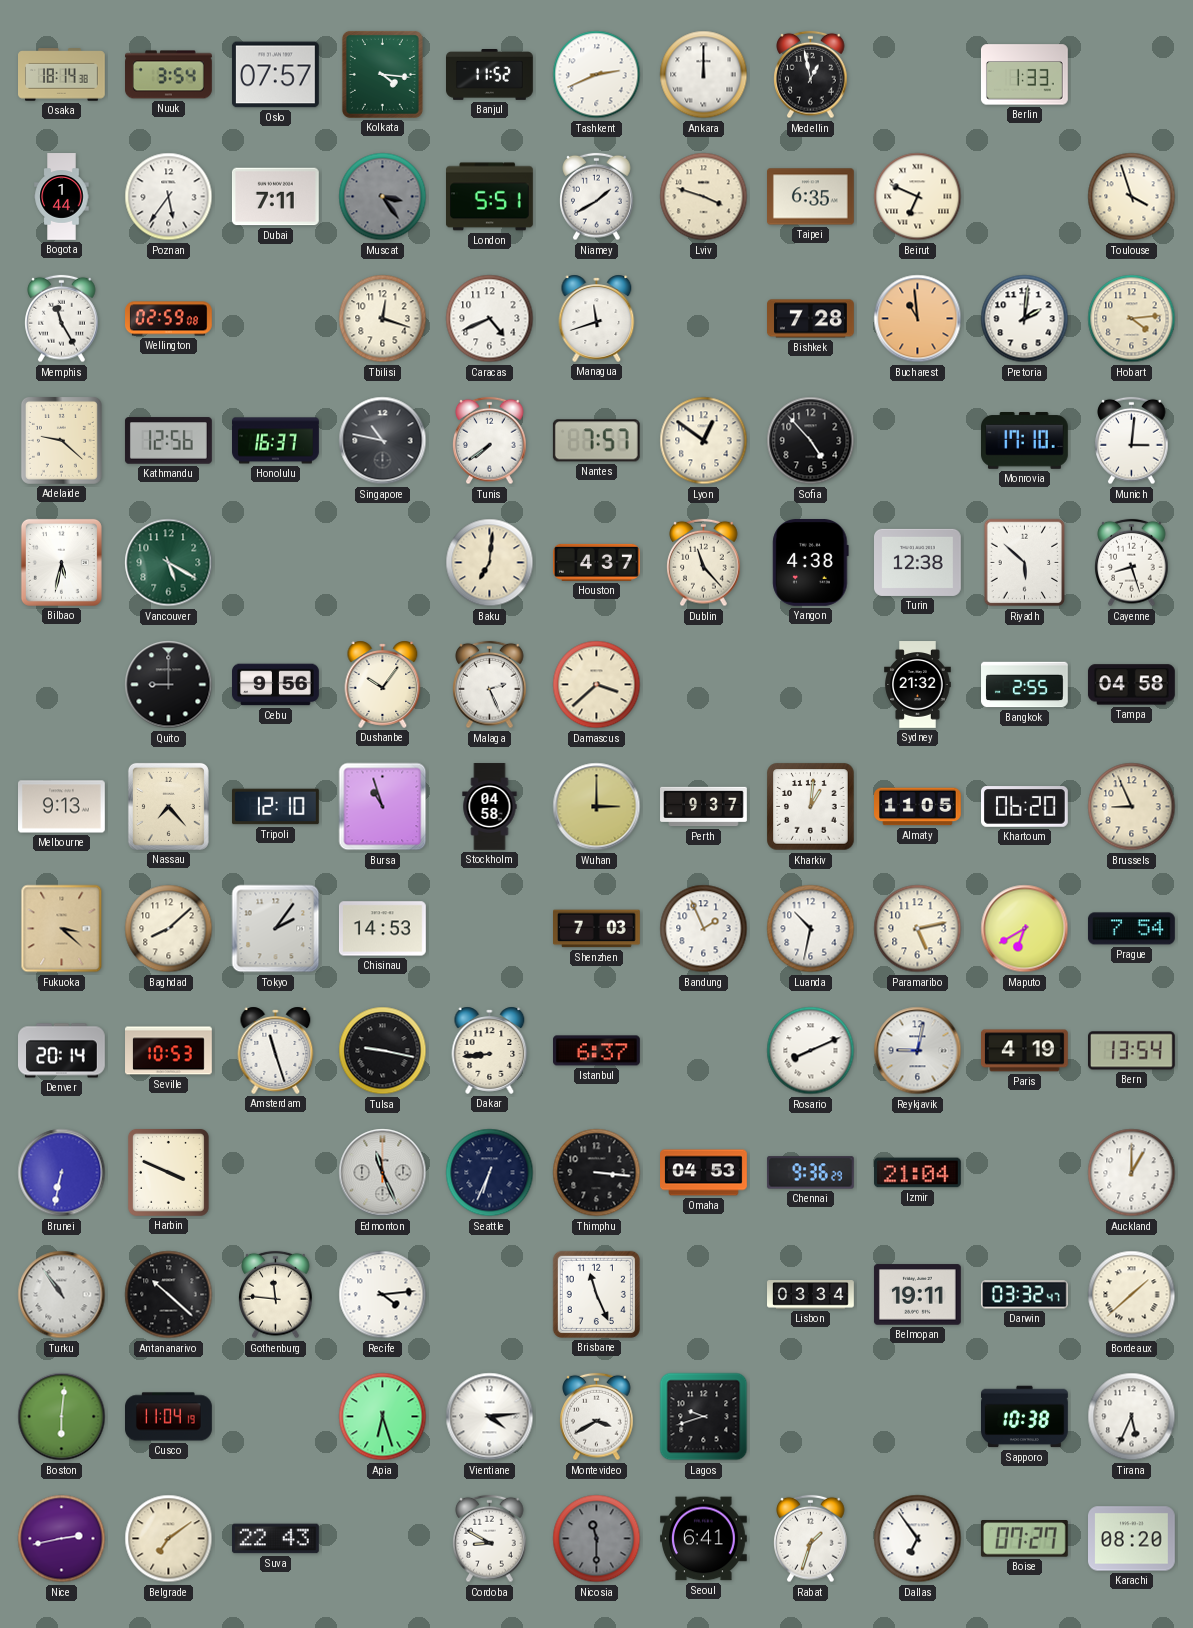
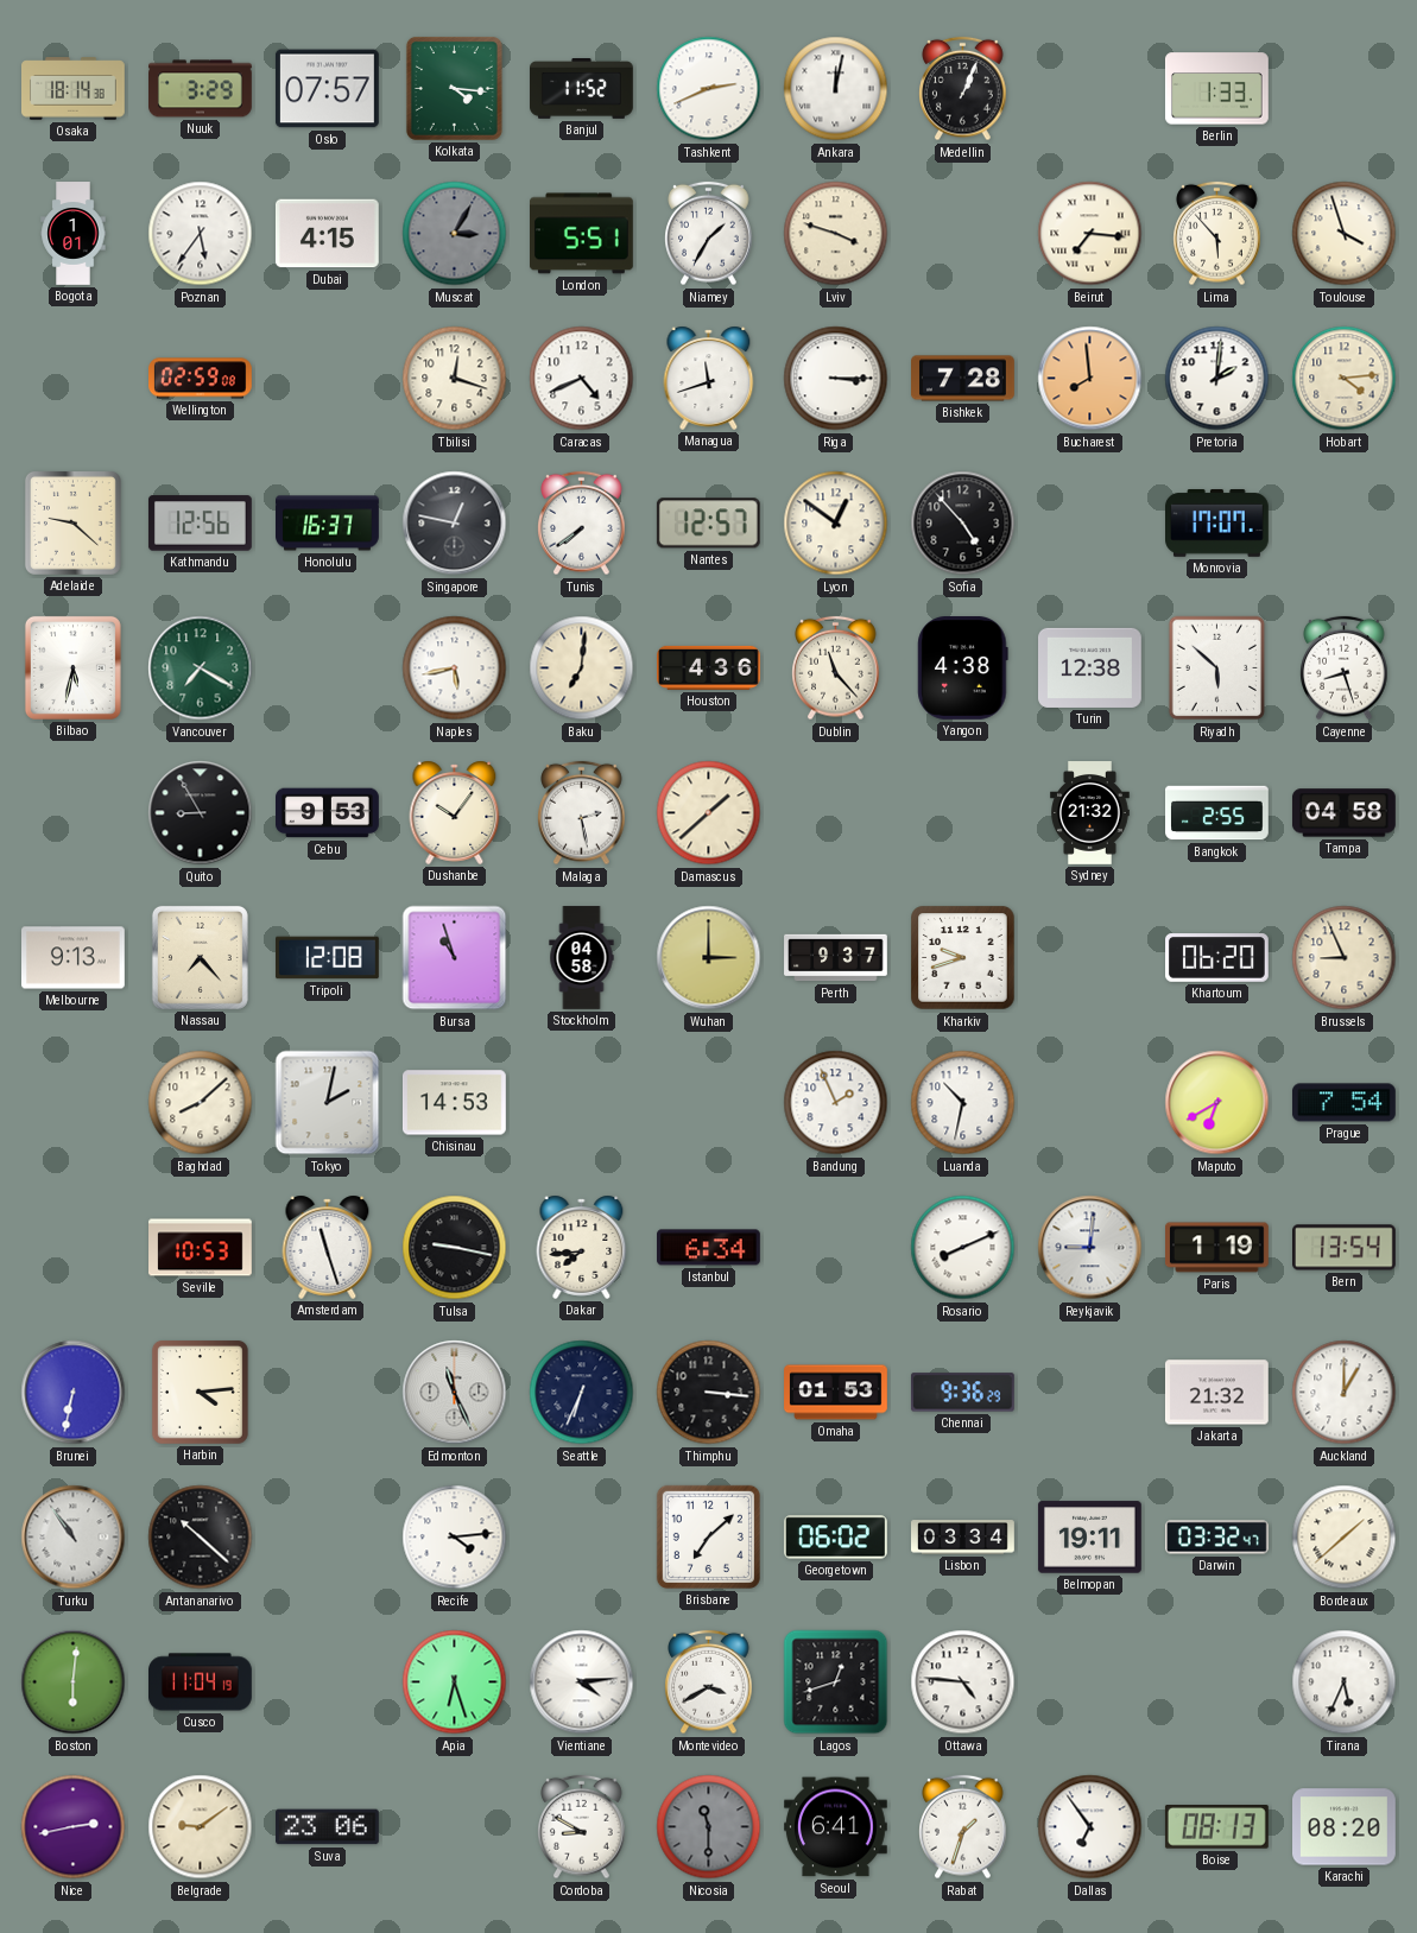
Nuuk: 3:54 -> 3:29
Ankara: 12:00 -> 12:02
Medellin: 12:58 -> 1:04
Bogota: 1:44 -> 1:01
Dubai: 7:11 -> 4:15
Muscat: 3:24 -> 3:05
Niamey: 1:40 -> 1:35
Taipei: 6:35 -> none
Beirut: 6:49 -> 7:16
Lima: none -> 5:53
Memphis: 11:25 -> none
Riga: none -> 3:15
Bucharest: 10:59 -> 7:59
Singapore: 10:47 -> 12:47
Nantes: 7:57 -> 12:57
Monrovia: 17:10 -> 17:07
Munich: 3:01 -> none
Vancouver: 5:20 -> 7:20
Naples: none -> 5:43
Houston: 4:37 -> 4:36
Quito: 9:00 -> 8:55
Cebu: 9:56 -> 9:53
Malaga: 2:26 -> 2:28
Damascus: 3:38 -> 1:38
Tripoli: 12:10 -> 12:08
Kharkiv: 1:01 -> 9:42
Almaty: 11:05 -> none
Fukuoka: 3:22 -> none
Tokyo: 2:06 -> 2:02
Shenzhen: 7:03 -> none
Paramaribo: 5:13 -> none
Denver: 20:14 -> none
Dakar: 8:44 -> 7:44
Istanbul: 6:37 -> 6:34
Reykjavik: 9:02 -> 9:01
Paris: 4:19 -> 1:19
Harbin: 3:49 -> 4:14
Omaha: 04:53 -> 01:53
Izmir: 21:04 -> none
Jakarta: none -> 21:32
Gothenburg: 11:46 -> none
Brisbane: 11:26 -> 7:08
Georgetown: none -> 06:02
Lagos: 9:42 -> 12:42
Ottawa: none -> 4:46
Sapporo: 10:38 -> none
Belgrade: 7:09 -> 9:09
Suva: 22:43 -> 23:06
Boise: 07:27 -> 08:13
